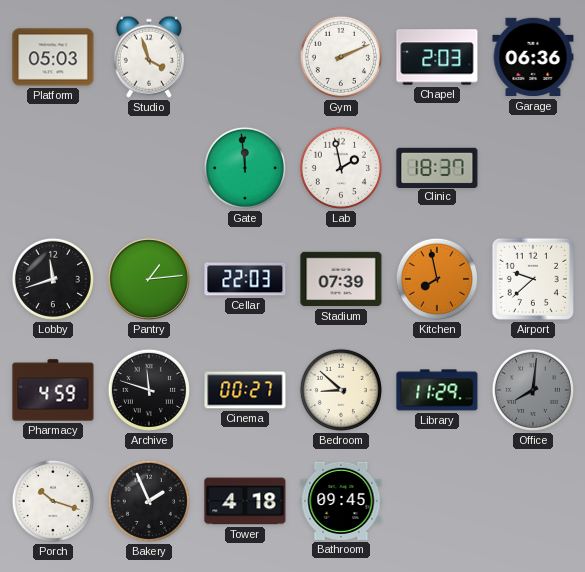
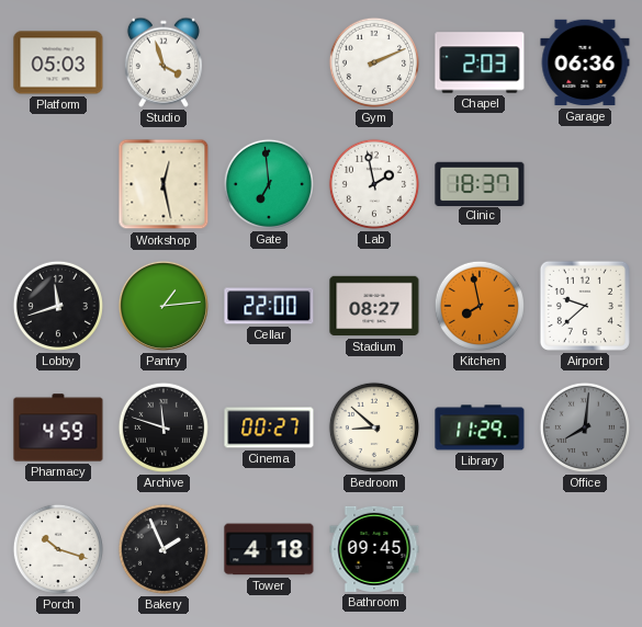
Workshop: none -> 12:28
Gate: 11:59 -> 6:59
Cellar: 22:03 -> 22:00
Stadium: 07:39 -> 08:27
